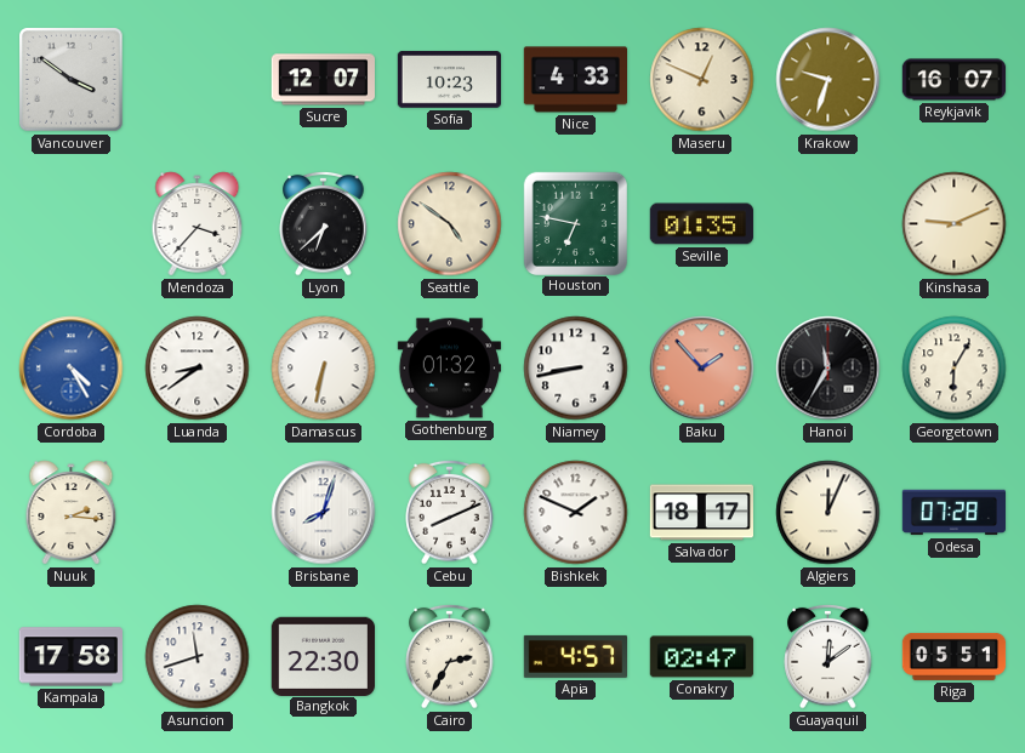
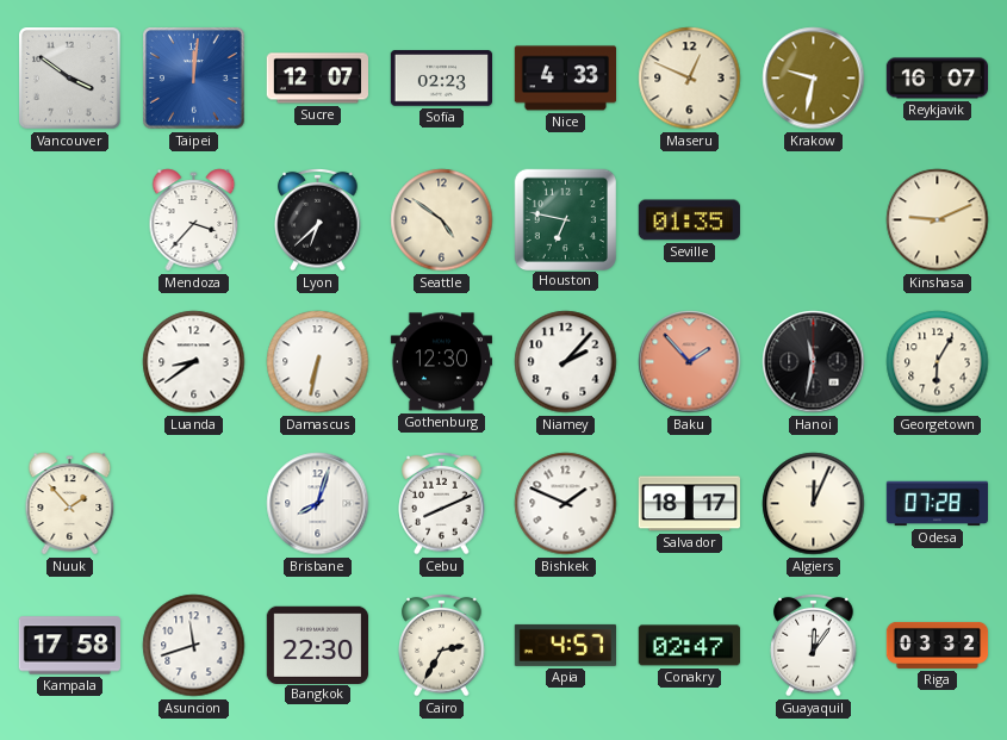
Taipei: none -> 12:01
Sofia: 10:23 -> 02:23
Krakow: 9:33 -> 9:32
Cordoba: 4:25 -> none
Gothenburg: 01:32 -> 12:30
Niamey: 8:43 -> 2:07
Hanoi: 11:35 -> 11:32
Nuuk: 2:16 -> 1:53
Guayaquil: 12:09 -> 12:06
Riga: 05:51 -> 03:32
